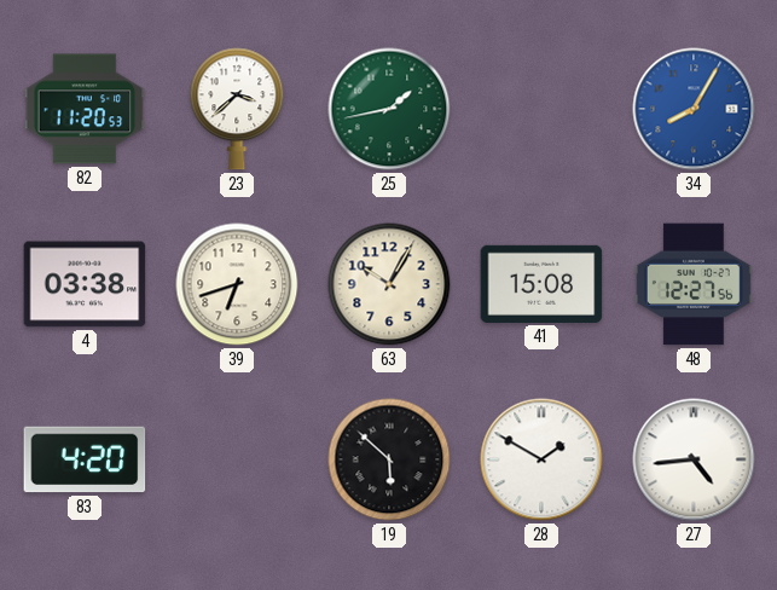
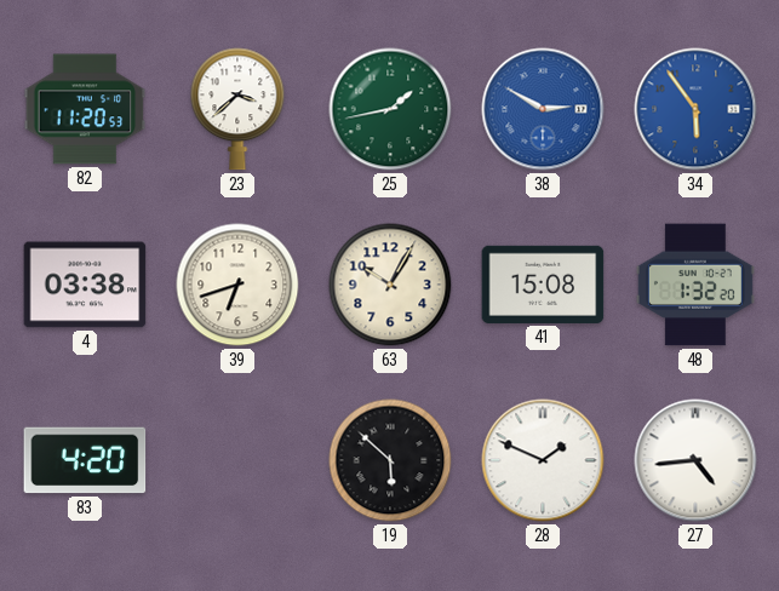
38: none -> 2:50
34: 8:05 -> 5:54
48: 12:27 -> 1:32
28: 1:50 -> 1:49
